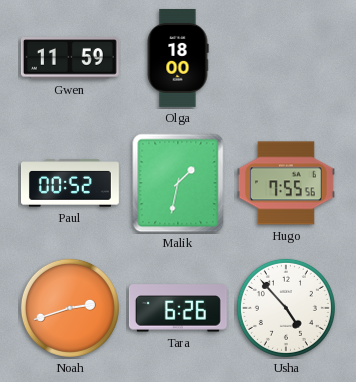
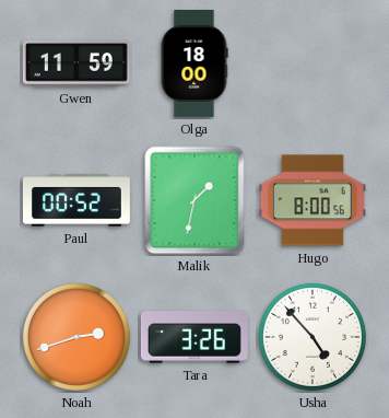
Hugo: 7:55 -> 8:00
Tara: 6:26 -> 3:26
